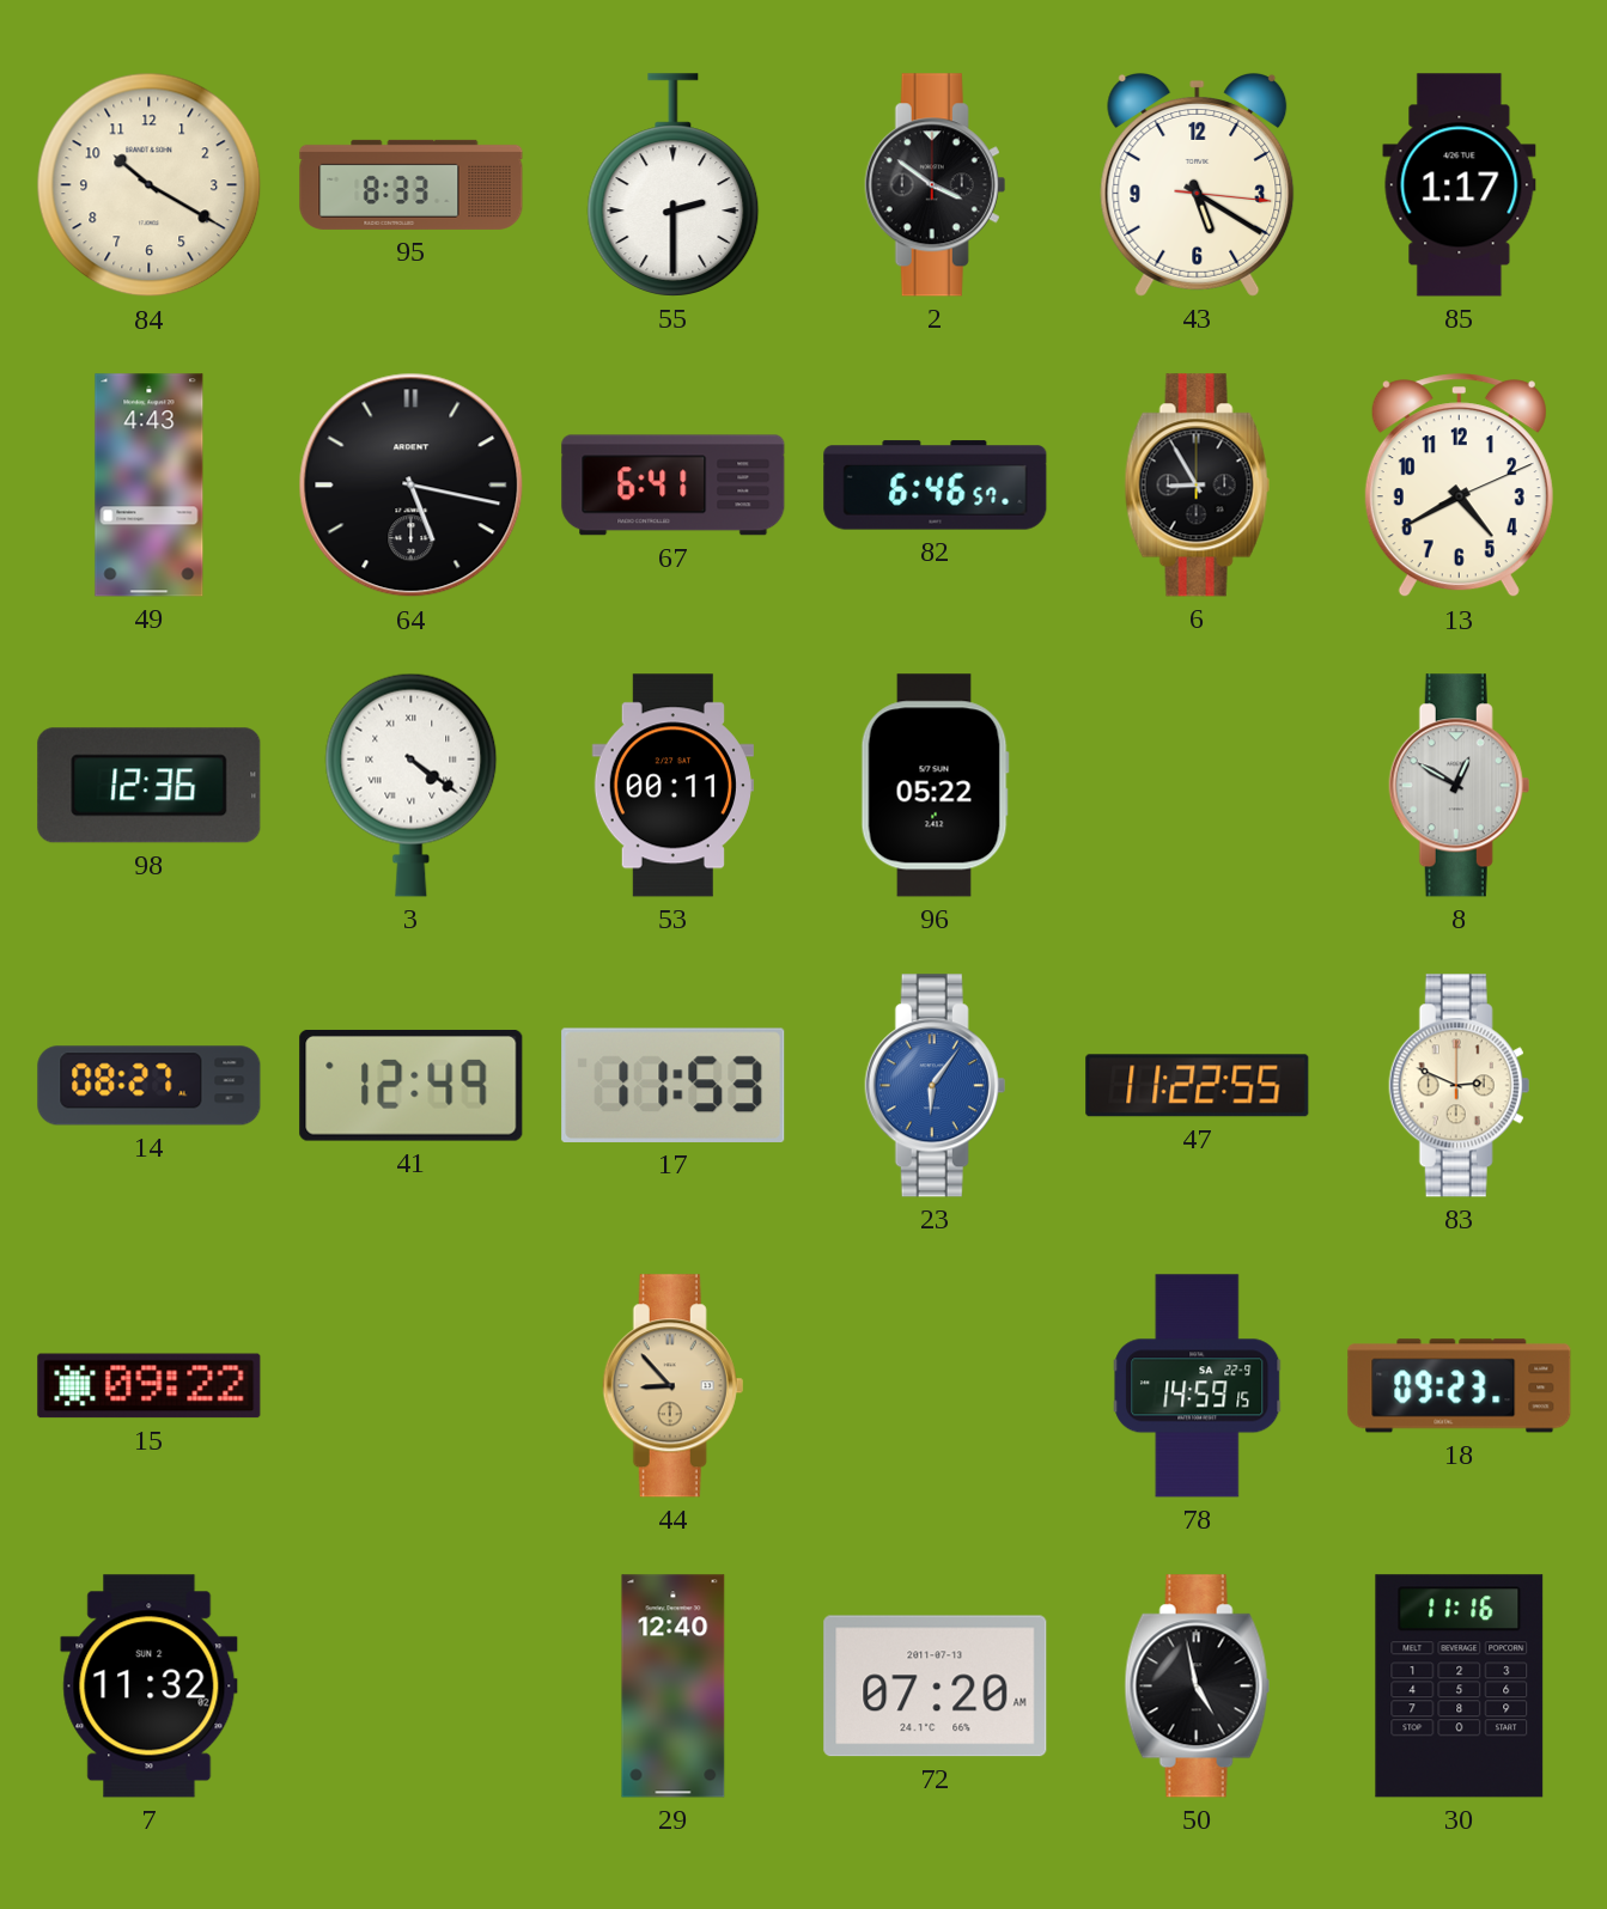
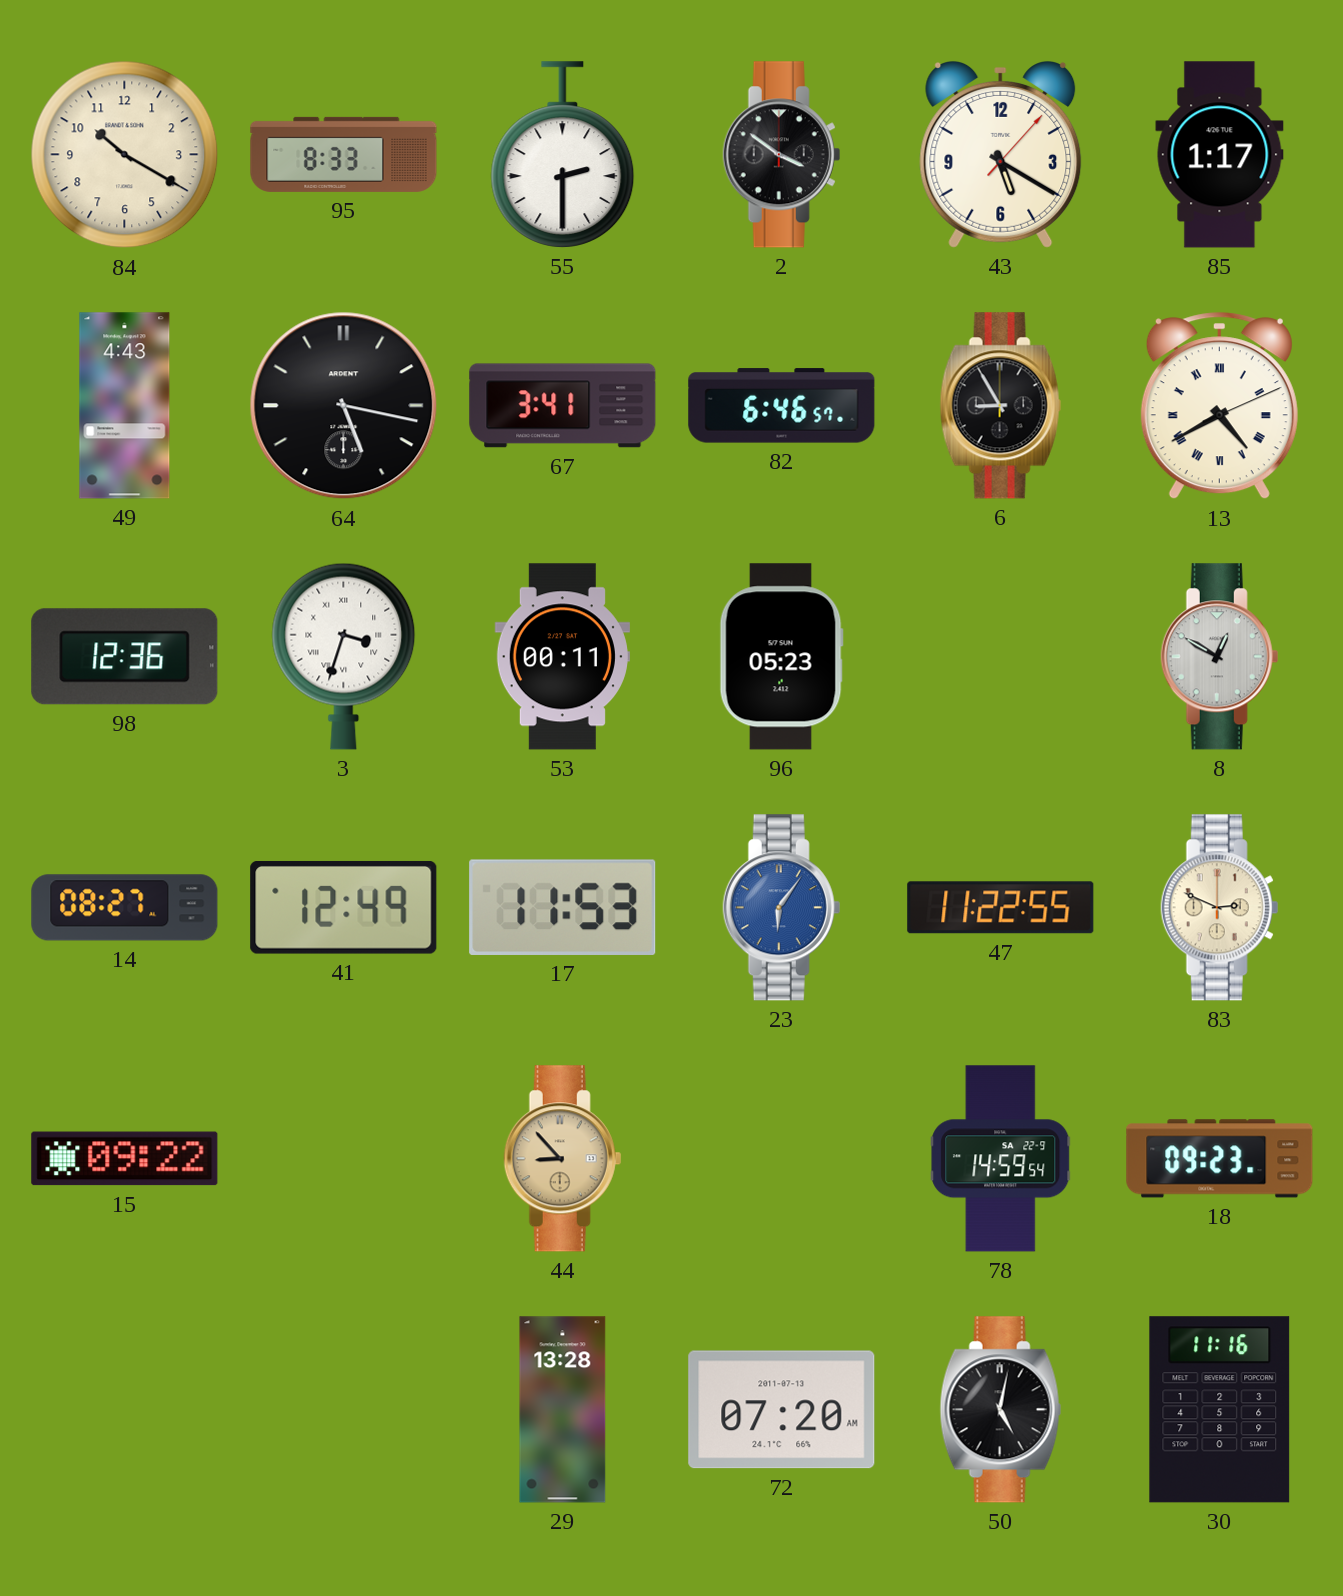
43: 5:20:16 -> 5:20:07
67: 6:41 -> 3:41
13 numerals: Arabic -> Roman
3: 4:21 -> 3:33
96: 05:22 -> 05:23
78: 14:59:15 -> 14:59:54
7: 11:32 -> none
29: 12:40 -> 13:28
50: 4:58 -> 5:02
